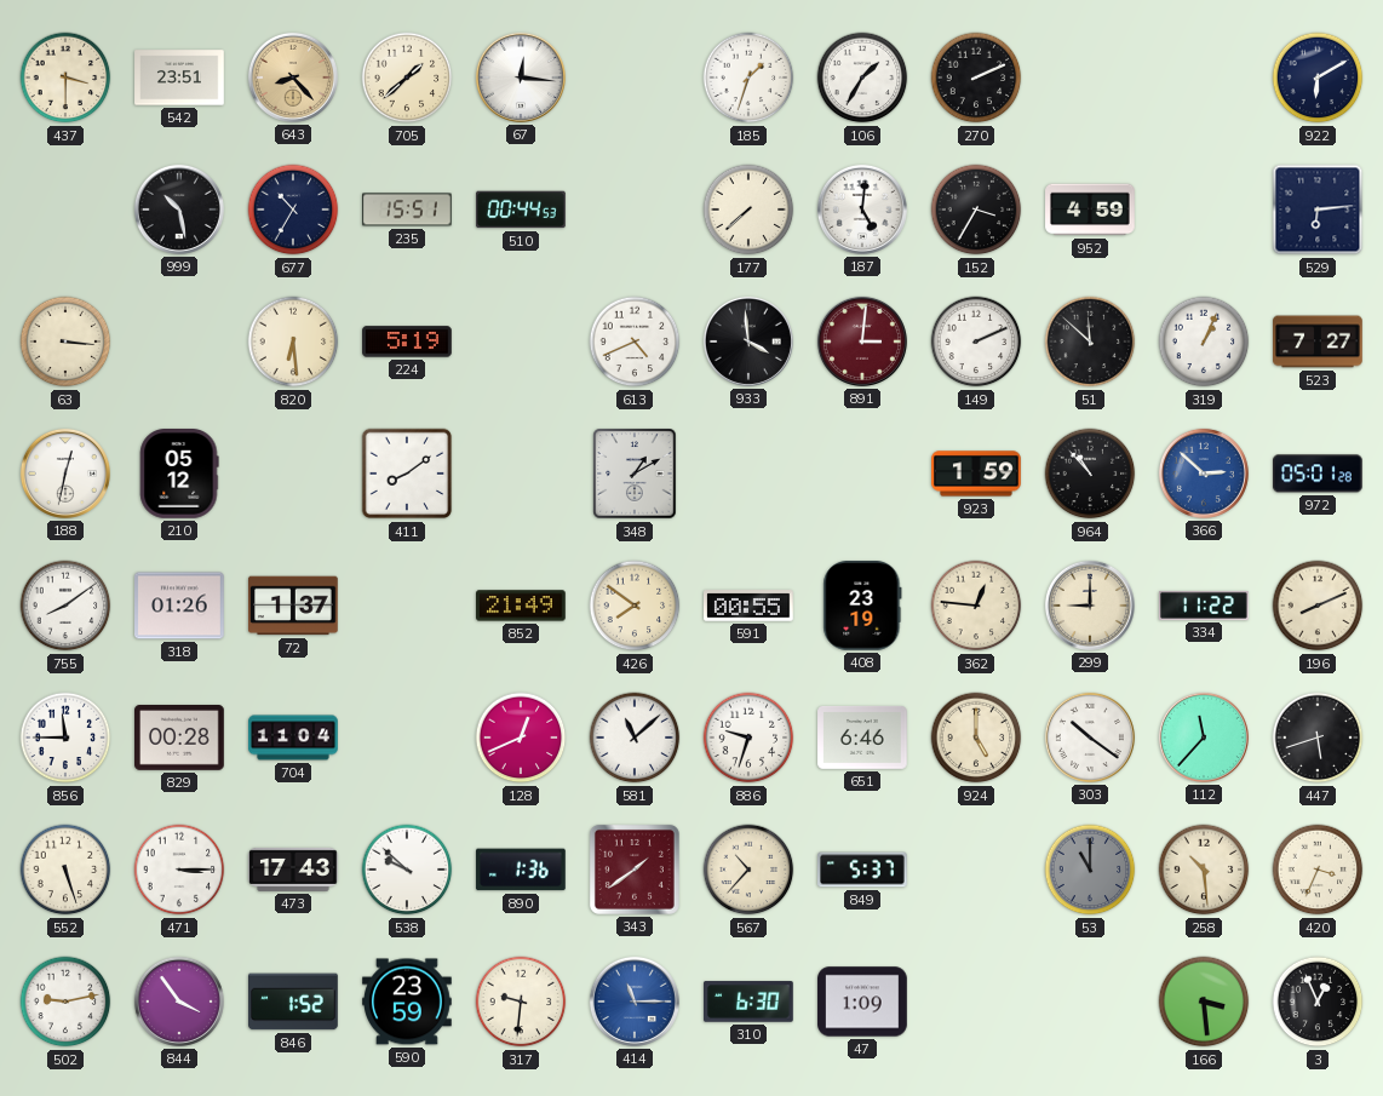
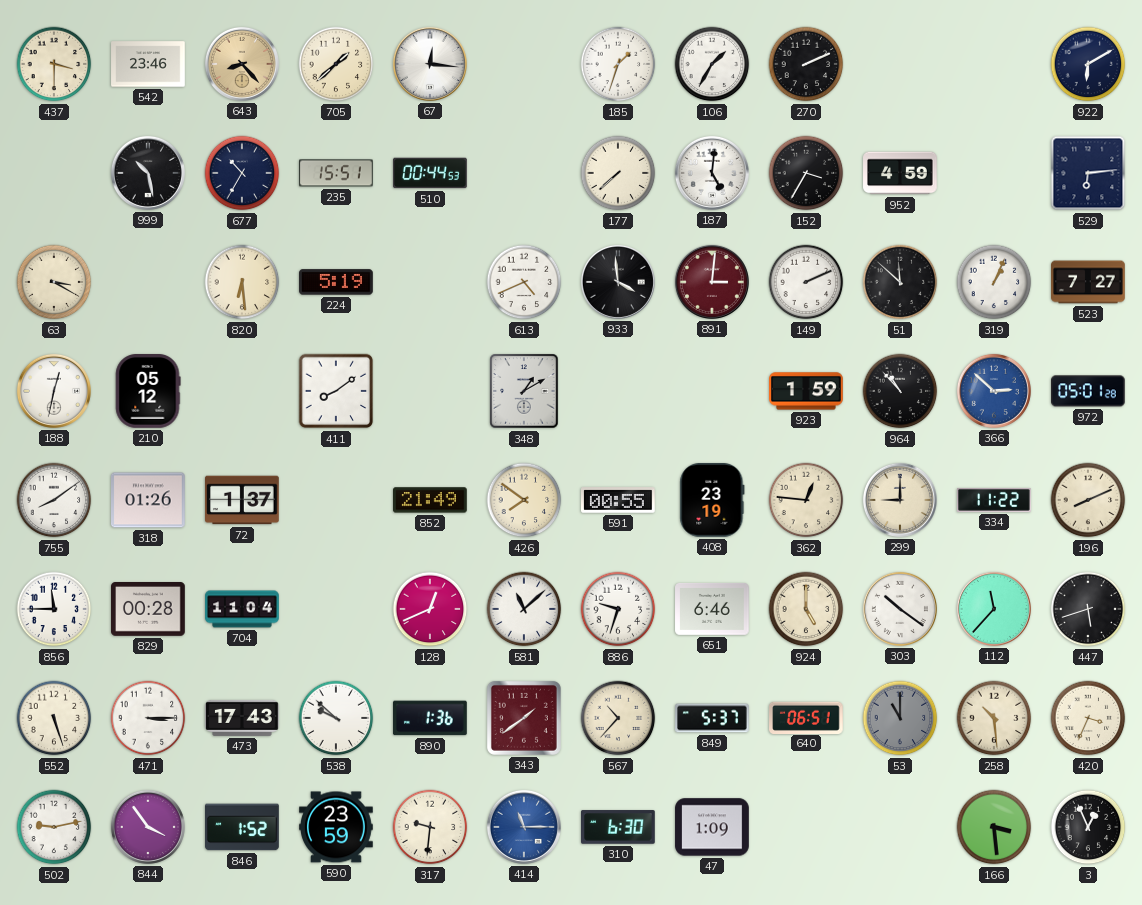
542: 23:51 -> 23:46
63: 3:16 -> 3:20
640: none -> 06:51
